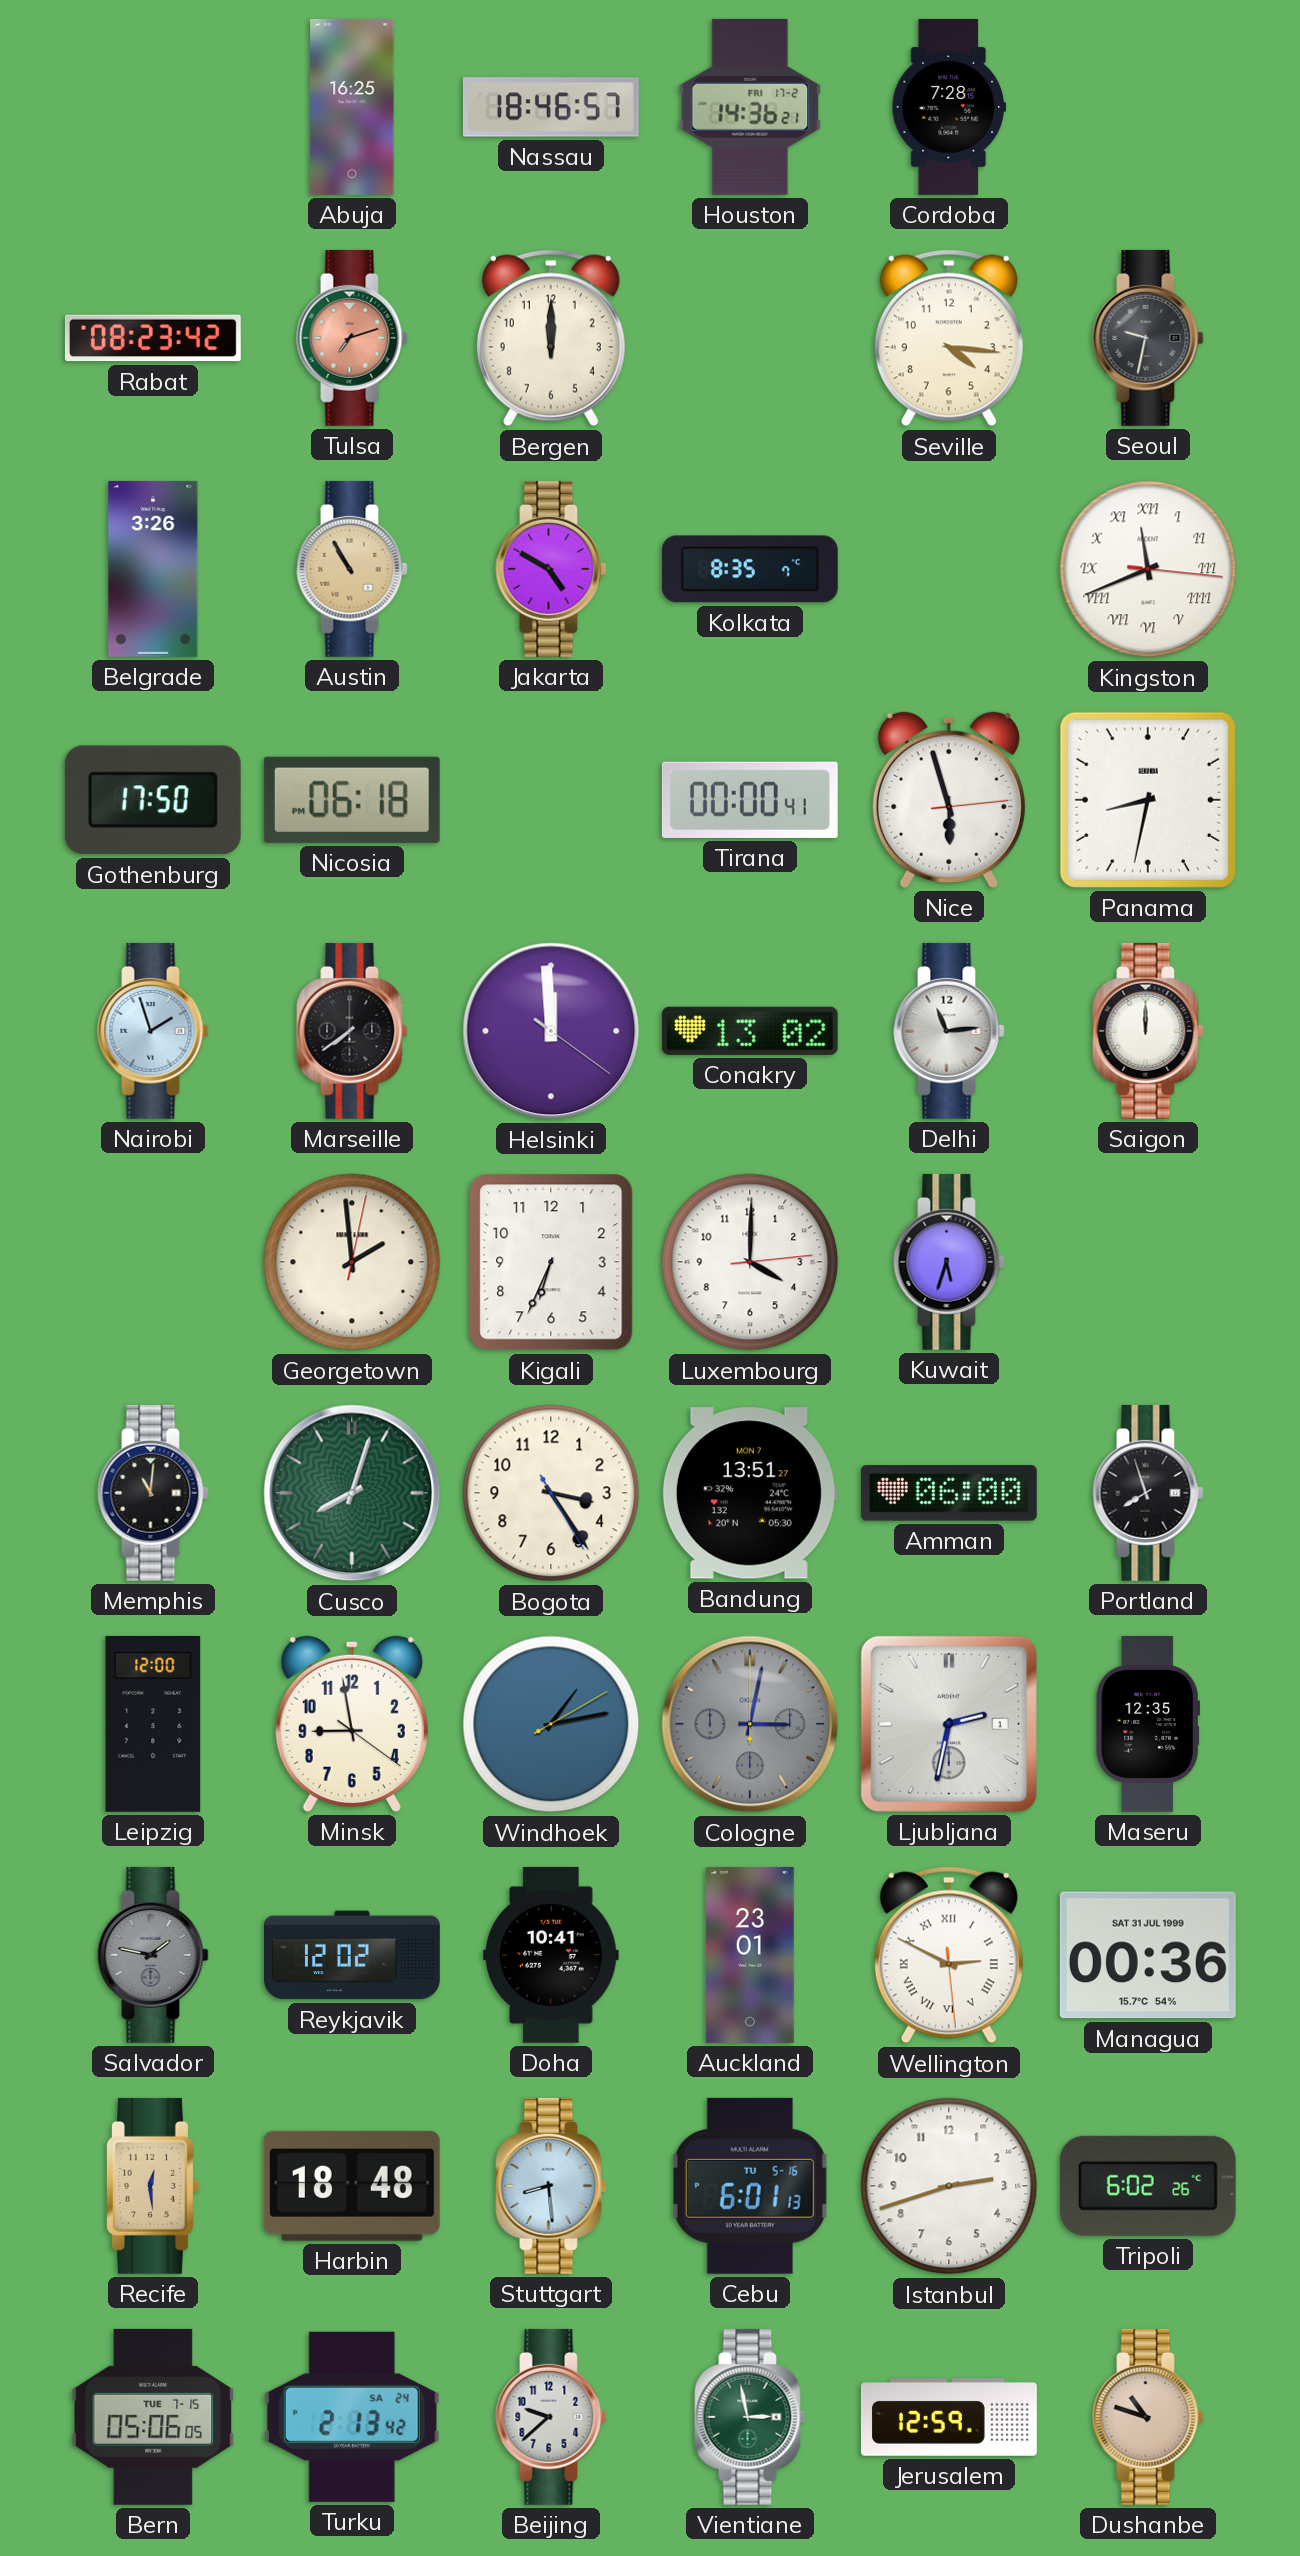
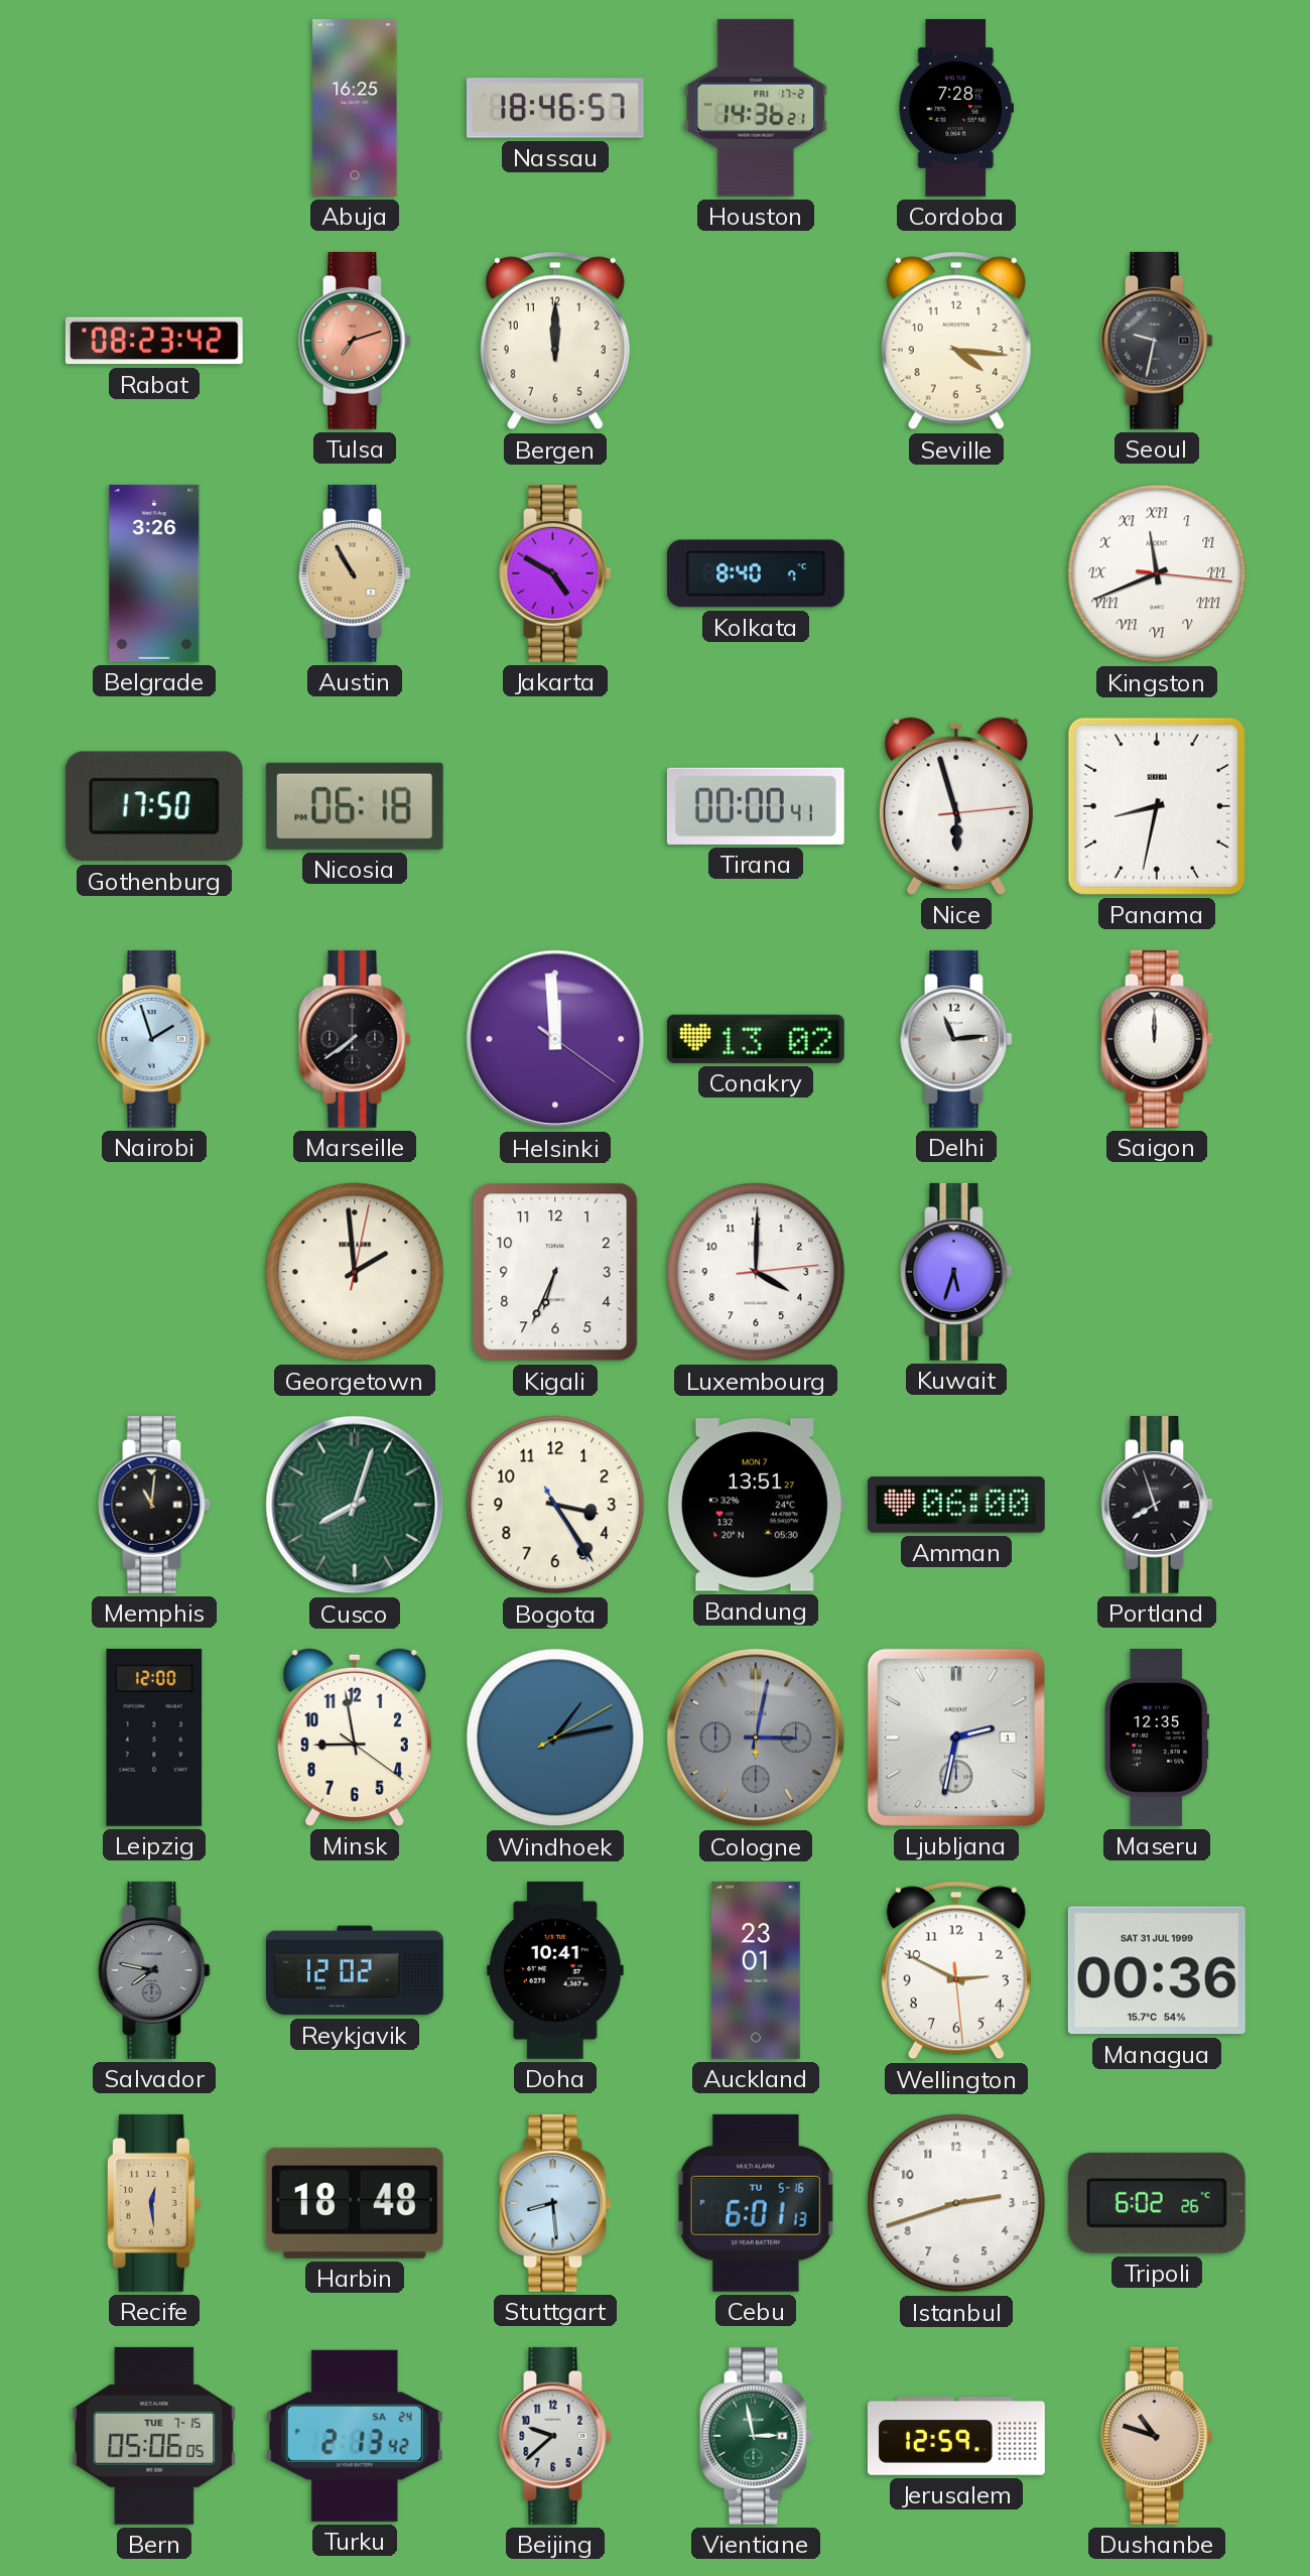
Kolkata: 8:35 -> 8:40
Salvador: 1:47 -> 7:47
Wellington numerals: Roman -> Arabic
